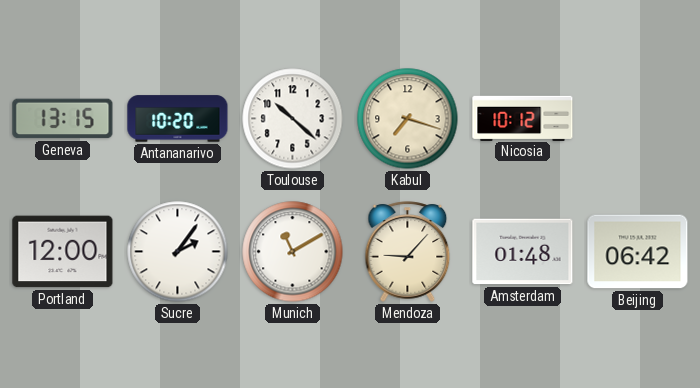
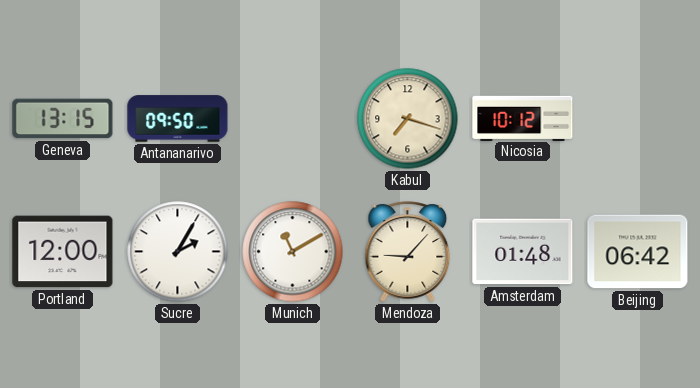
Antananarivo: 10:20 -> 09:50
Toulouse: 10:22 -> none
Sucre: 2:06 -> 2:05
